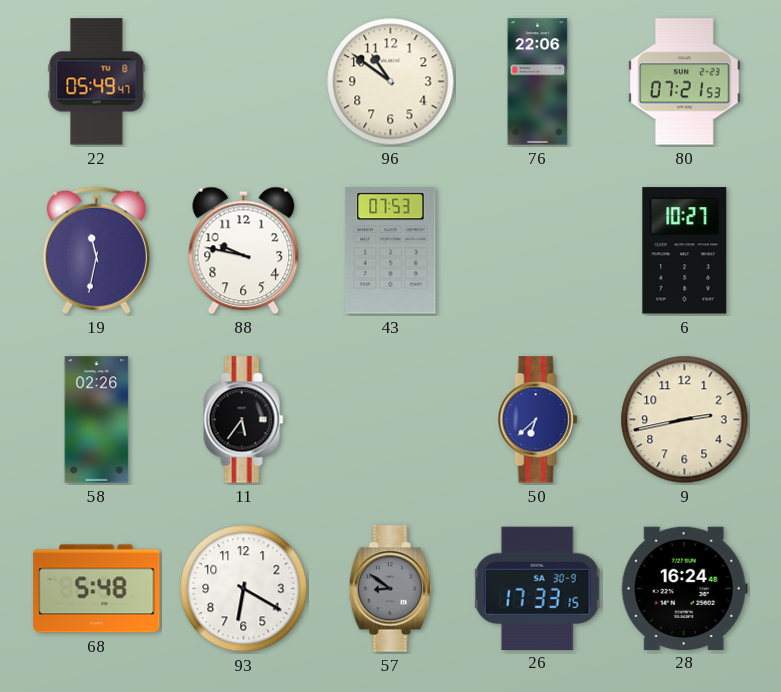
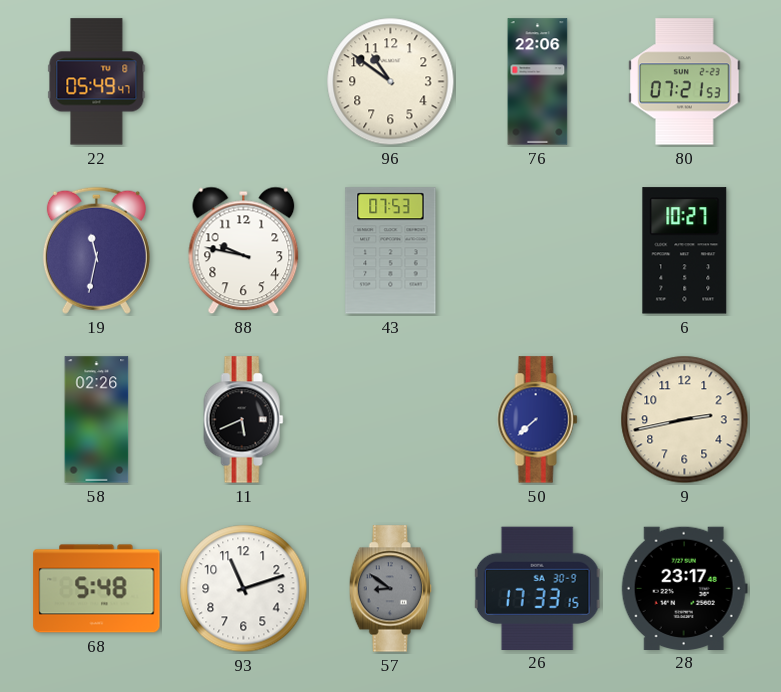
11: 5:36 -> 5:41
50: 6:38 -> 7:38
93: 6:20 -> 11:12
28: 16:24 -> 23:17
